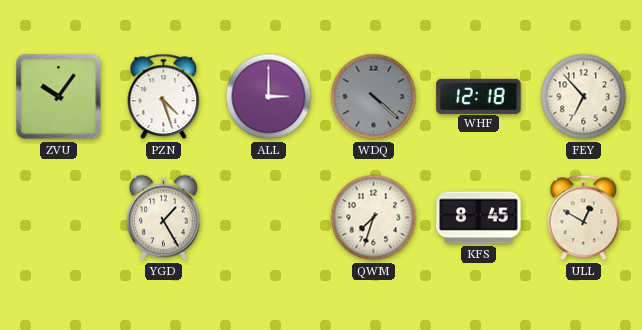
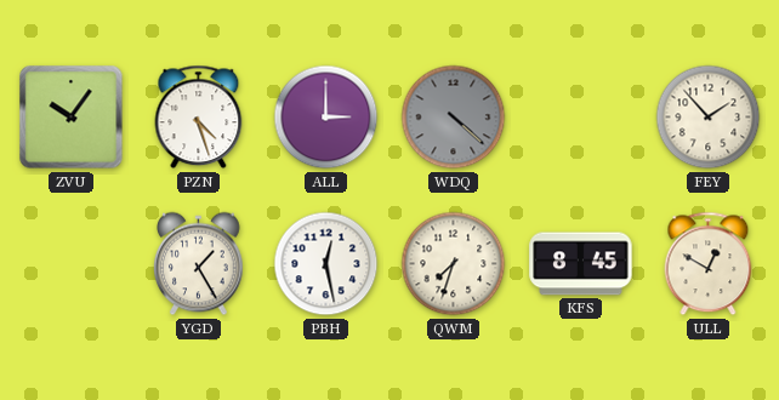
WHF: 12:18 -> none
FEY: 6:53 -> 1:53
PBH: none -> 12:28
